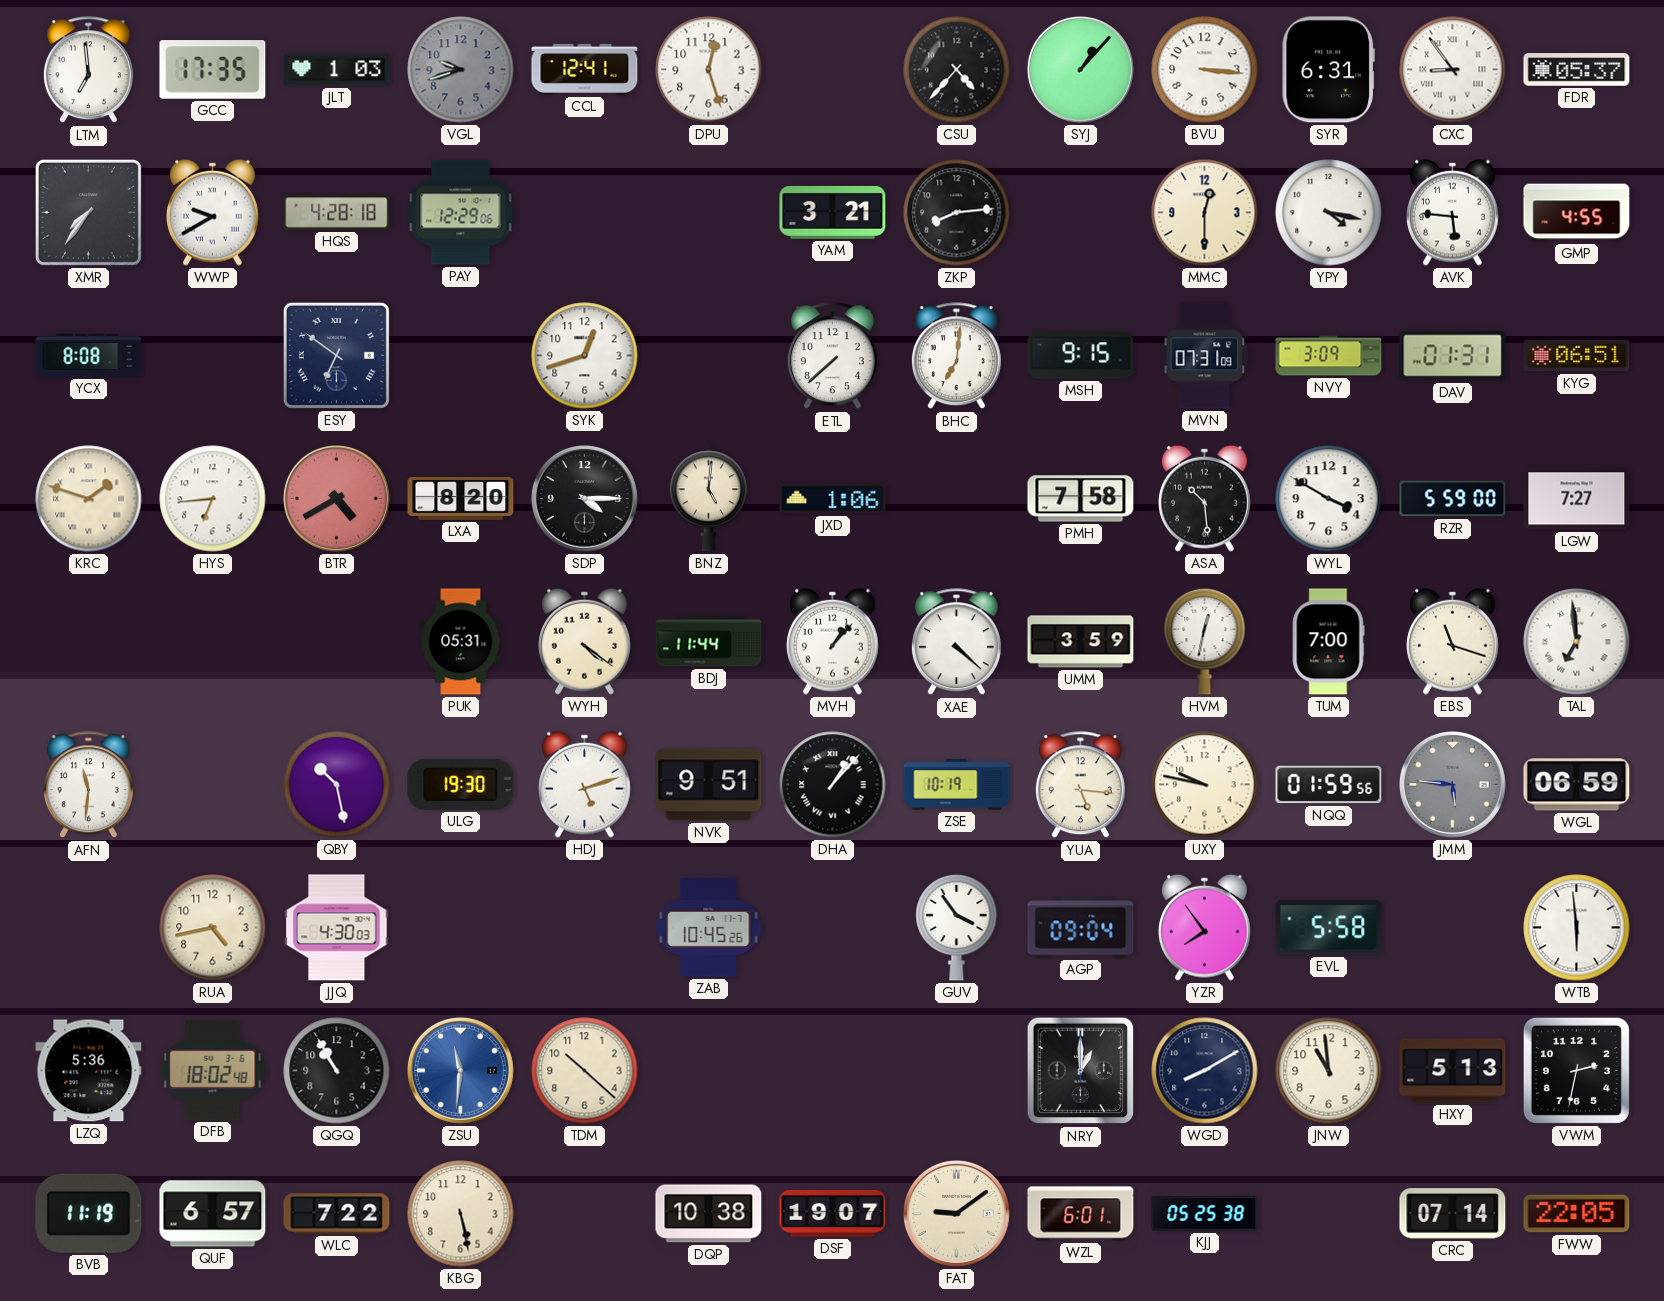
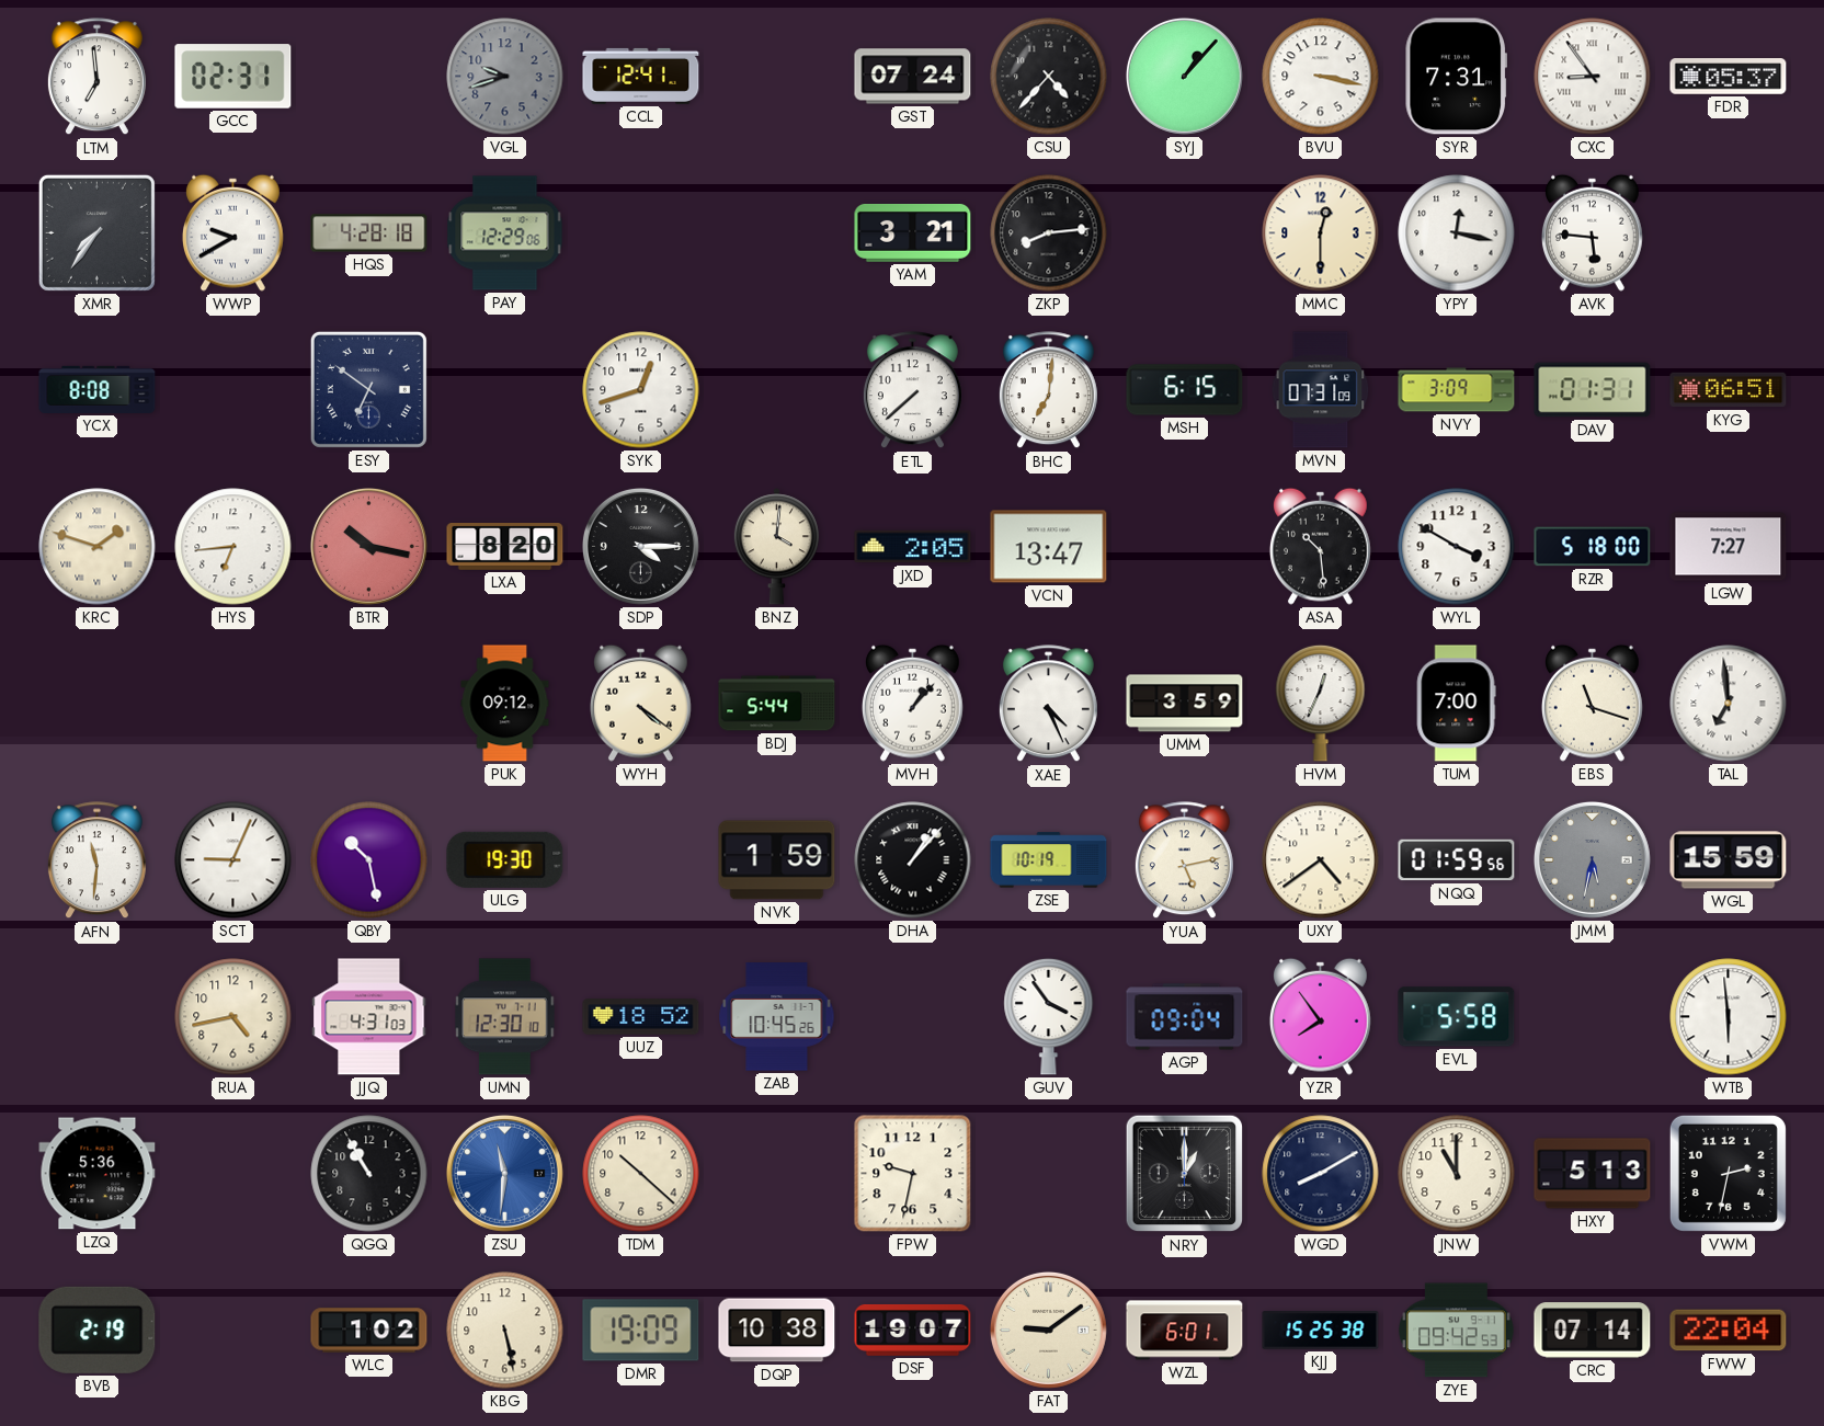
GCC: 17:35 -> 02:31
JLT: 1:03 -> none
DPU: 12:27 -> none
GST: none -> 07:24
BVU: 3:16 -> 3:17
SYR: 6:31 -> 7:31
YPY: 4:17 -> 12:17
GMP: 4:55 -> none
MSH: 9:15 -> 6:15
BTR: 4:40 -> 10:17
BNZ: 5:01 -> 4:01
JXD: 1:06 -> 2:05
VCN: none -> 13:47
PMH: 7:58 -> none
RZR: 5:59 -> 5:18
PUK: 05:31 -> 09:12
BDJ: 11:44 -> 5:44
XAE: 4:22 -> 4:26
HVM: 12:32 -> 12:34
SCT: none -> 9:04
HDJ: 5:12 -> none
NVK: 9:51 -> 1:59
YUA: 5:16 -> 5:13
UXY: 9:47 -> 4:39
JMM: 5:46 -> 5:32
WGL: 06:59 -> 15:59
JJQ: 4:30 -> 4:31
UMN: none -> 12:30
UUZ: none -> 18:52
DFB: 18:02 -> none
FPW: none -> 9:32
JNW: 10:59 -> 11:00
BVB: 11:19 -> 2:19
QUF: 6:57 -> none
WLC: 7:22 -> 1:02
DMR: none -> 19:09
KJJ: 05:25 -> 15:25
ZYE: none -> 09:42
FWW: 22:05 -> 22:04
